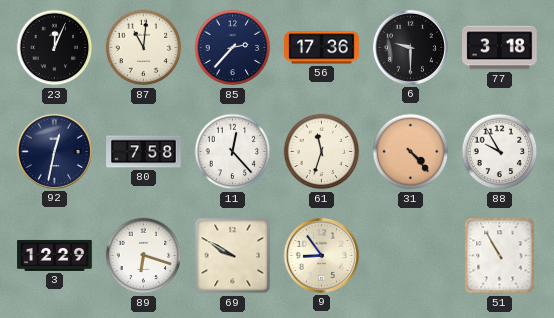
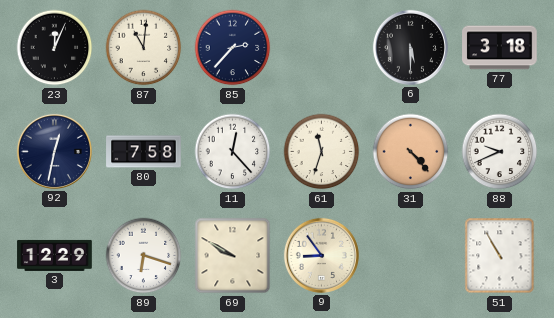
56: 17:36 -> none
6: 9:30 -> 5:30
88: 9:55 -> 9:41
